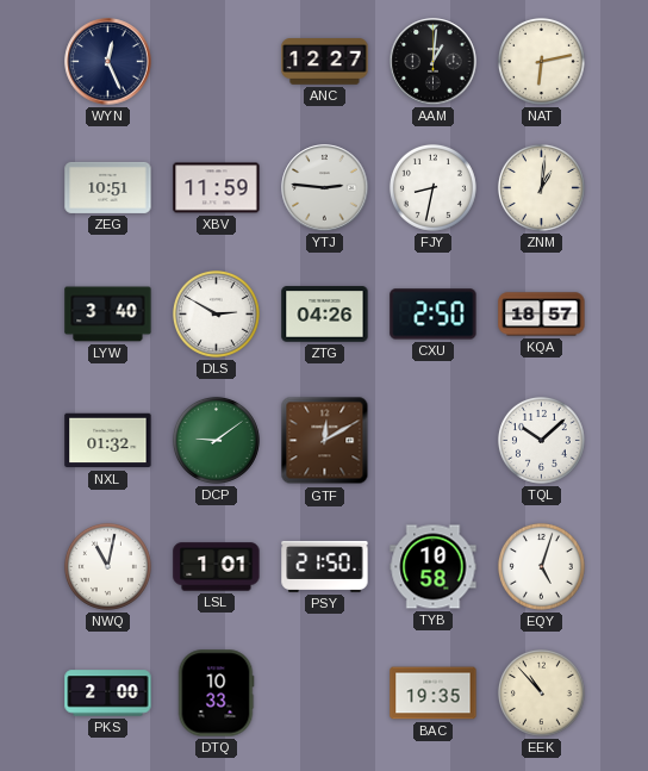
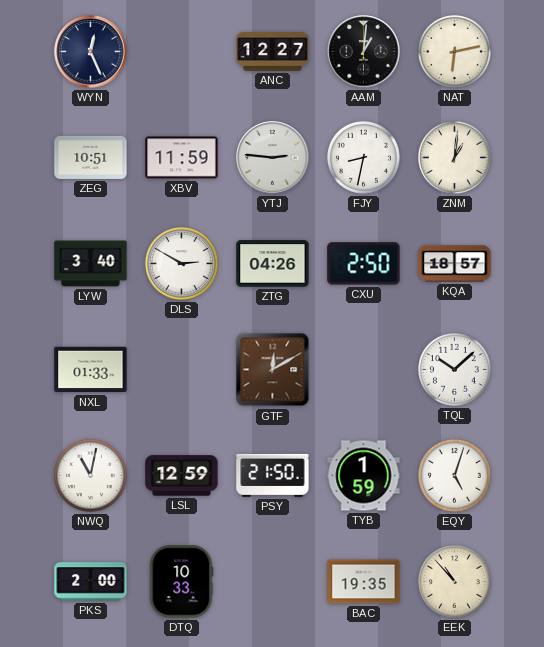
NXL: 01:32 -> 01:33
DCP: 9:09 -> none
LSL: 1:01 -> 12:59
TYB: 10:58 -> 1:59
